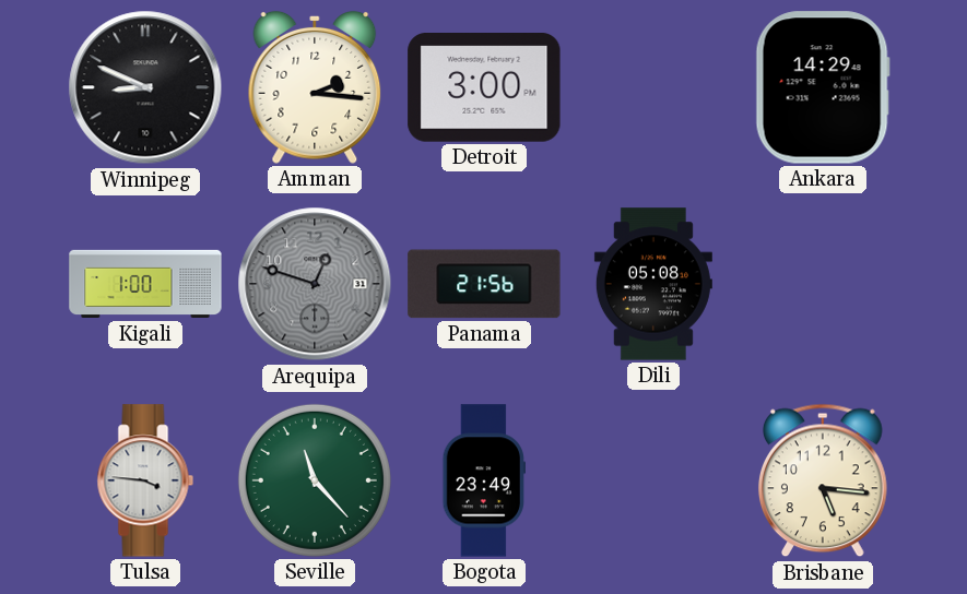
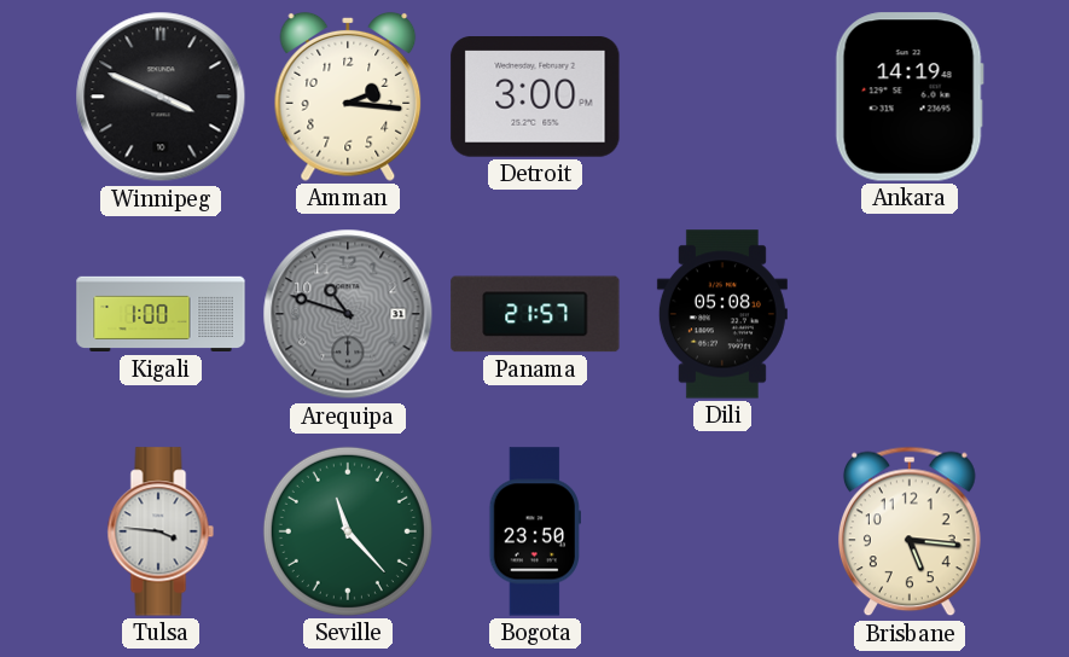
Winnipeg: 8:49 -> 3:49
Ankara: 14:29 -> 14:19
Arequipa: 12:48 -> 10:48
Panama: 21:56 -> 21:57
Bogota: 23:49 -> 23:50
